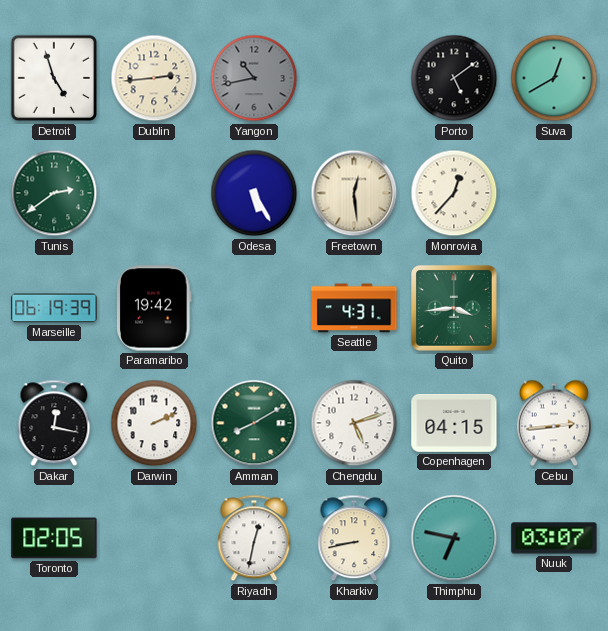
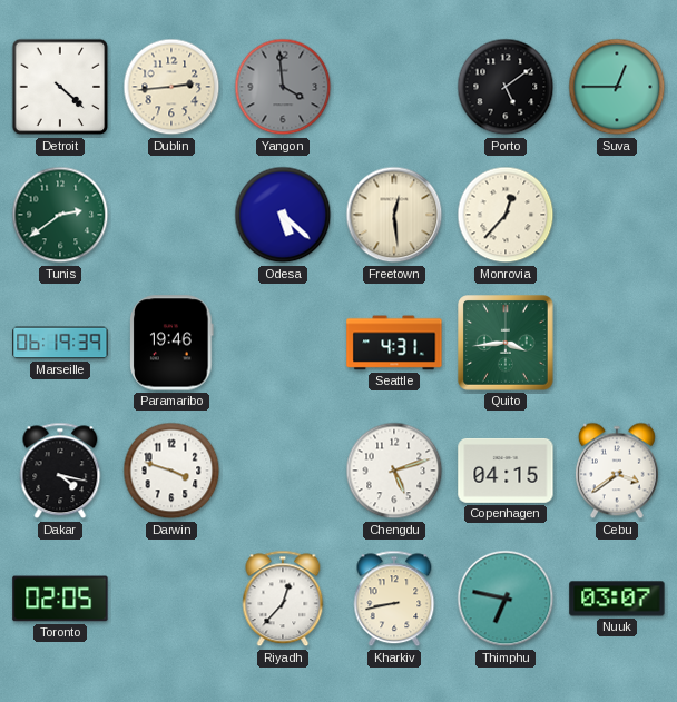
Detroit: 4:57 -> 4:22
Yangon: 10:43 -> 3:59
Suva: 12:40 -> 12:45
Odesa: 5:25 -> 5:22
Paramaribo: 19:42 -> 19:46
Dakar: 12:17 -> 4:17
Darwin: 2:11 -> 3:48
Amman: 8:10 -> none
Cebu: 2:44 -> 3:39
Riyadh: 12:32 -> 12:37
